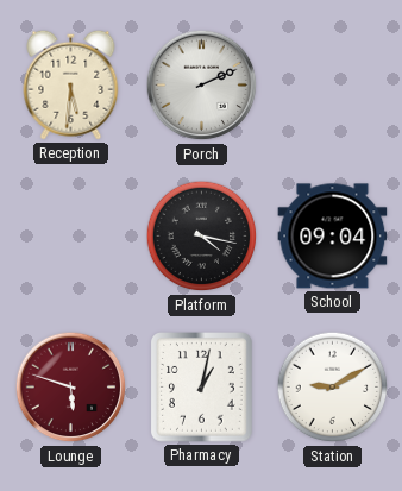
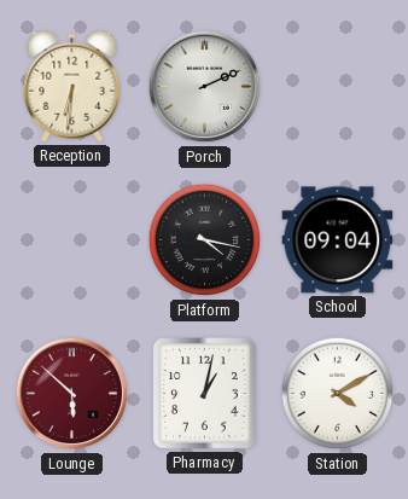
Reception: 5:31 -> 6:31
Lounge: 5:48 -> 5:52
Station: 9:10 -> 4:10
